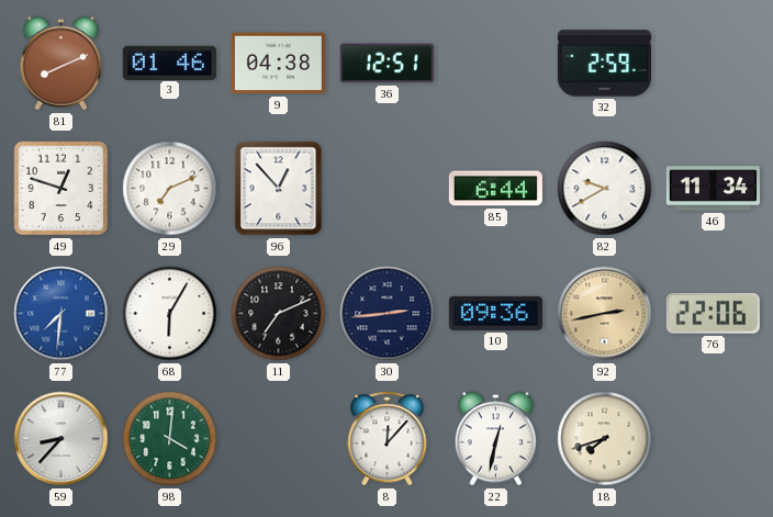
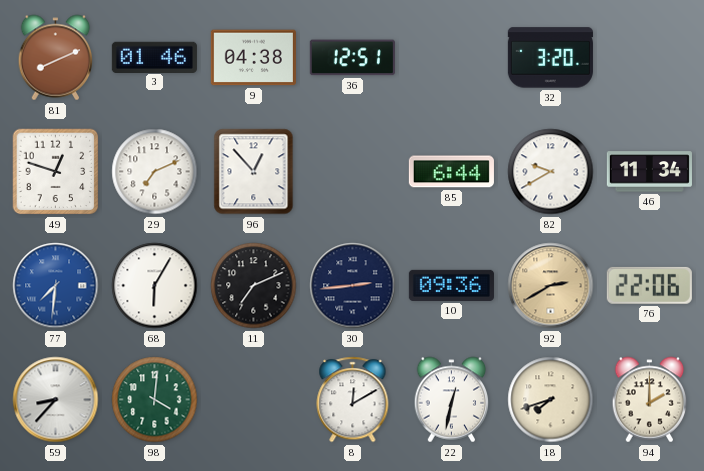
32: 2:59 -> 3:20
92: 2:43 -> 2:40
8: 12:07 -> 12:10
94: none -> 2:00
